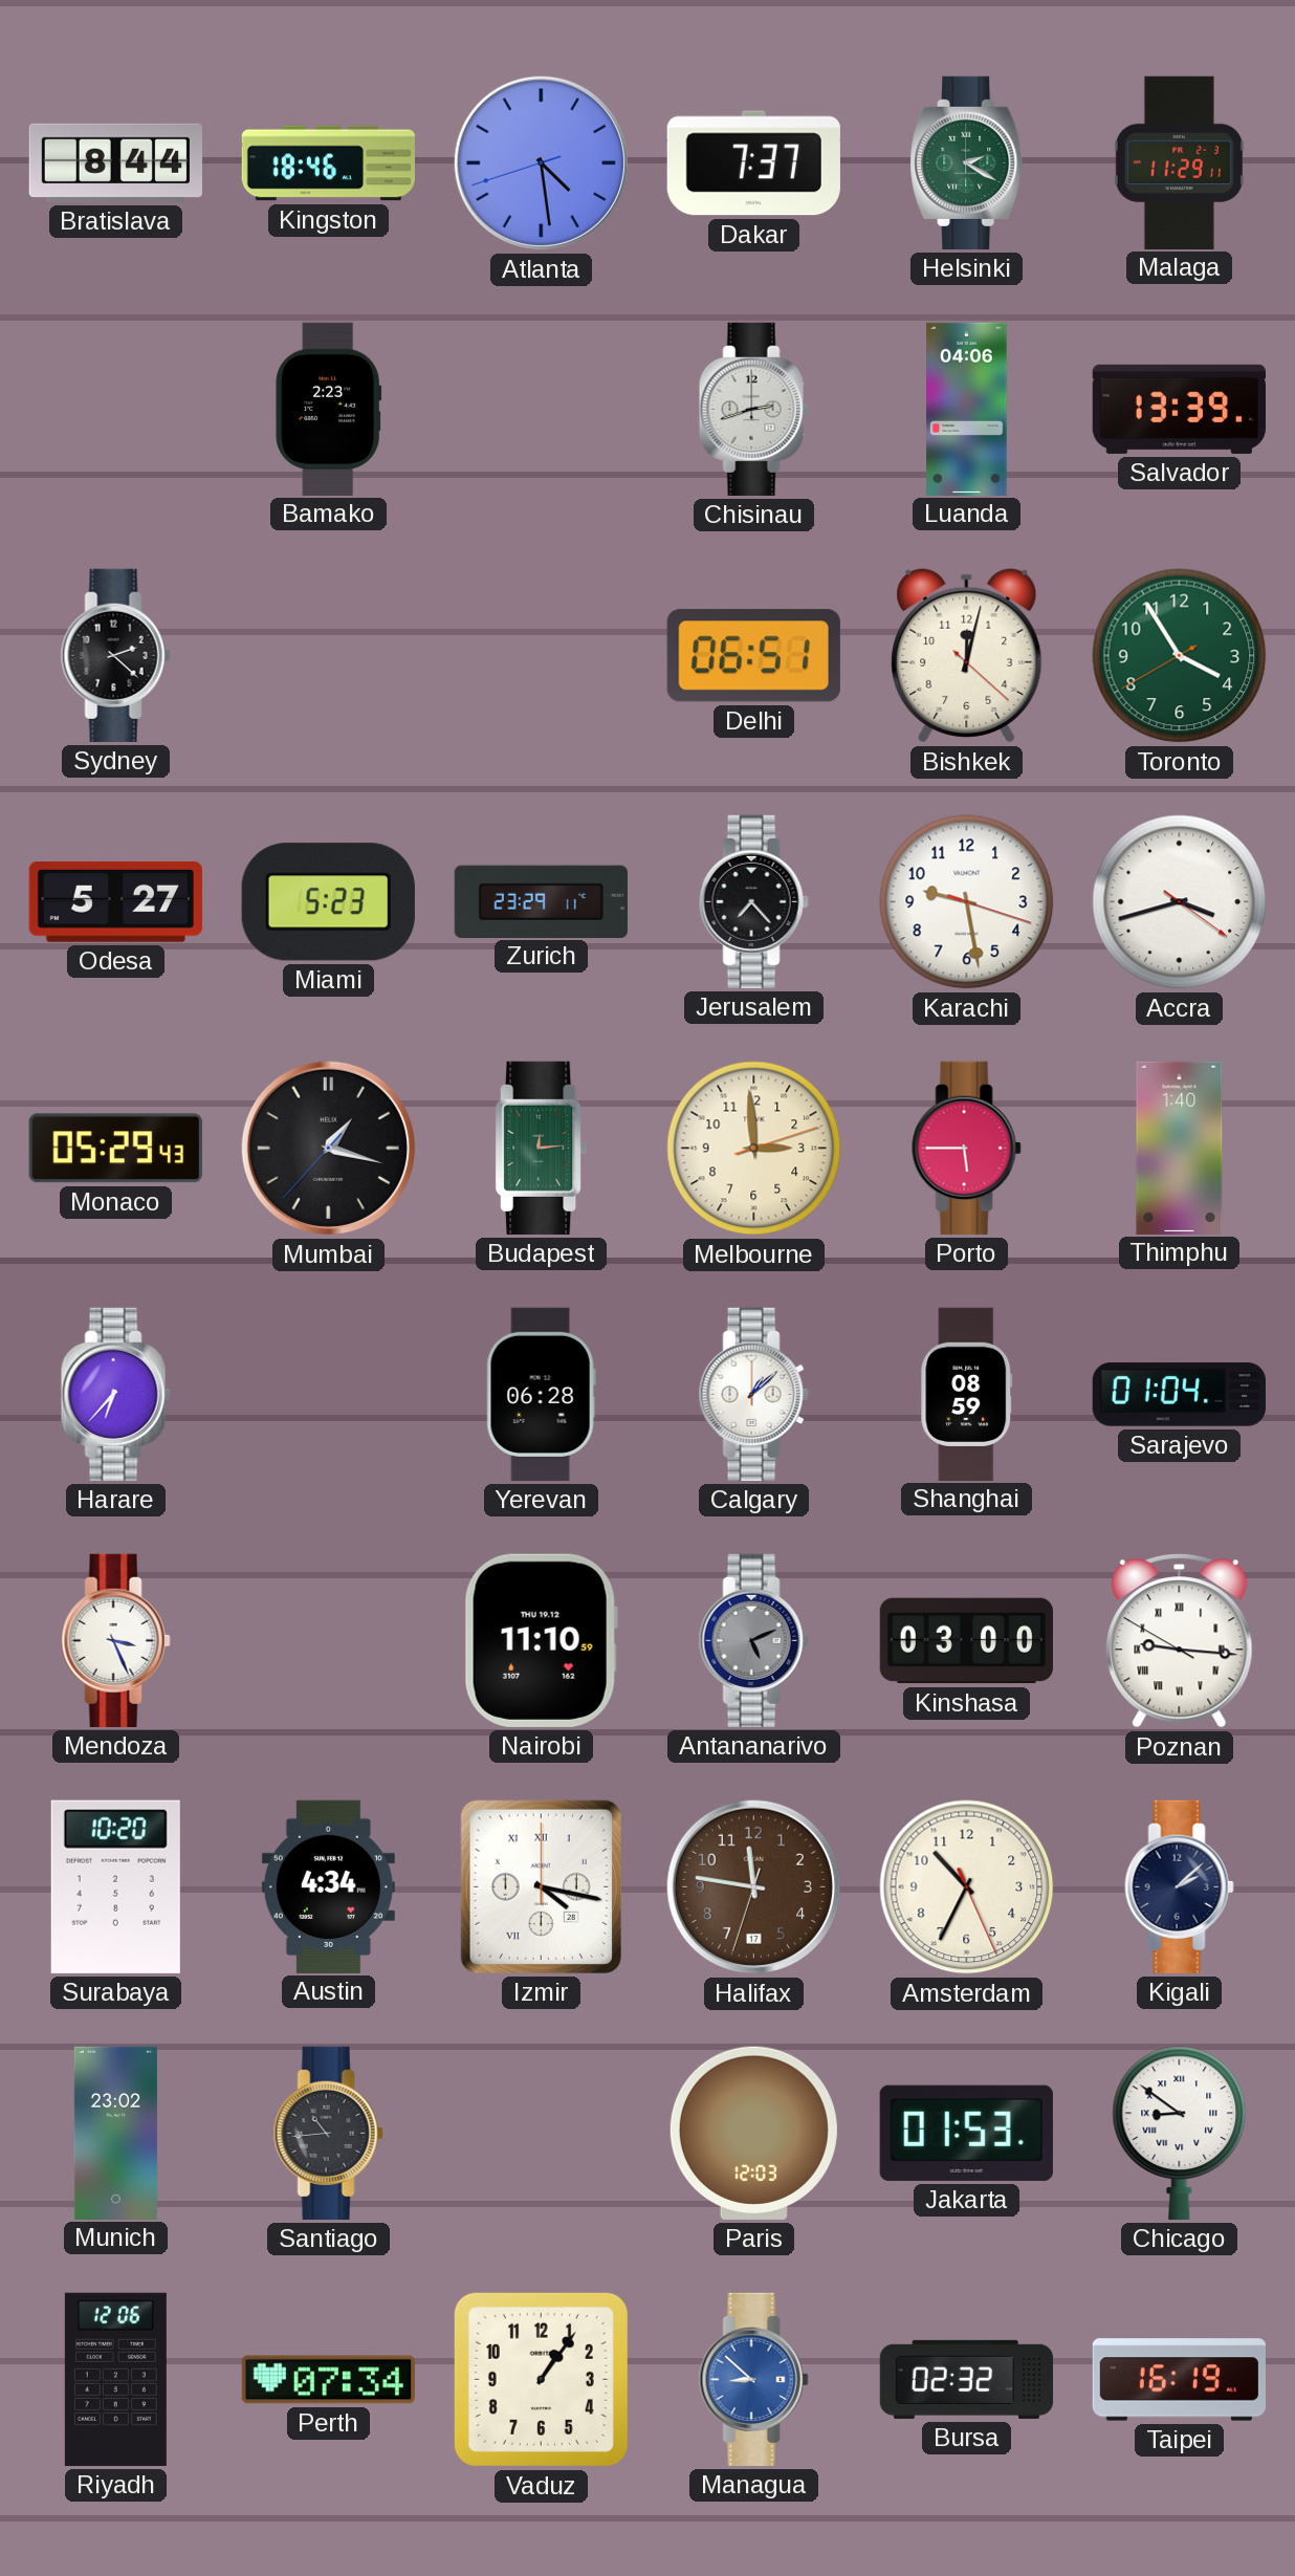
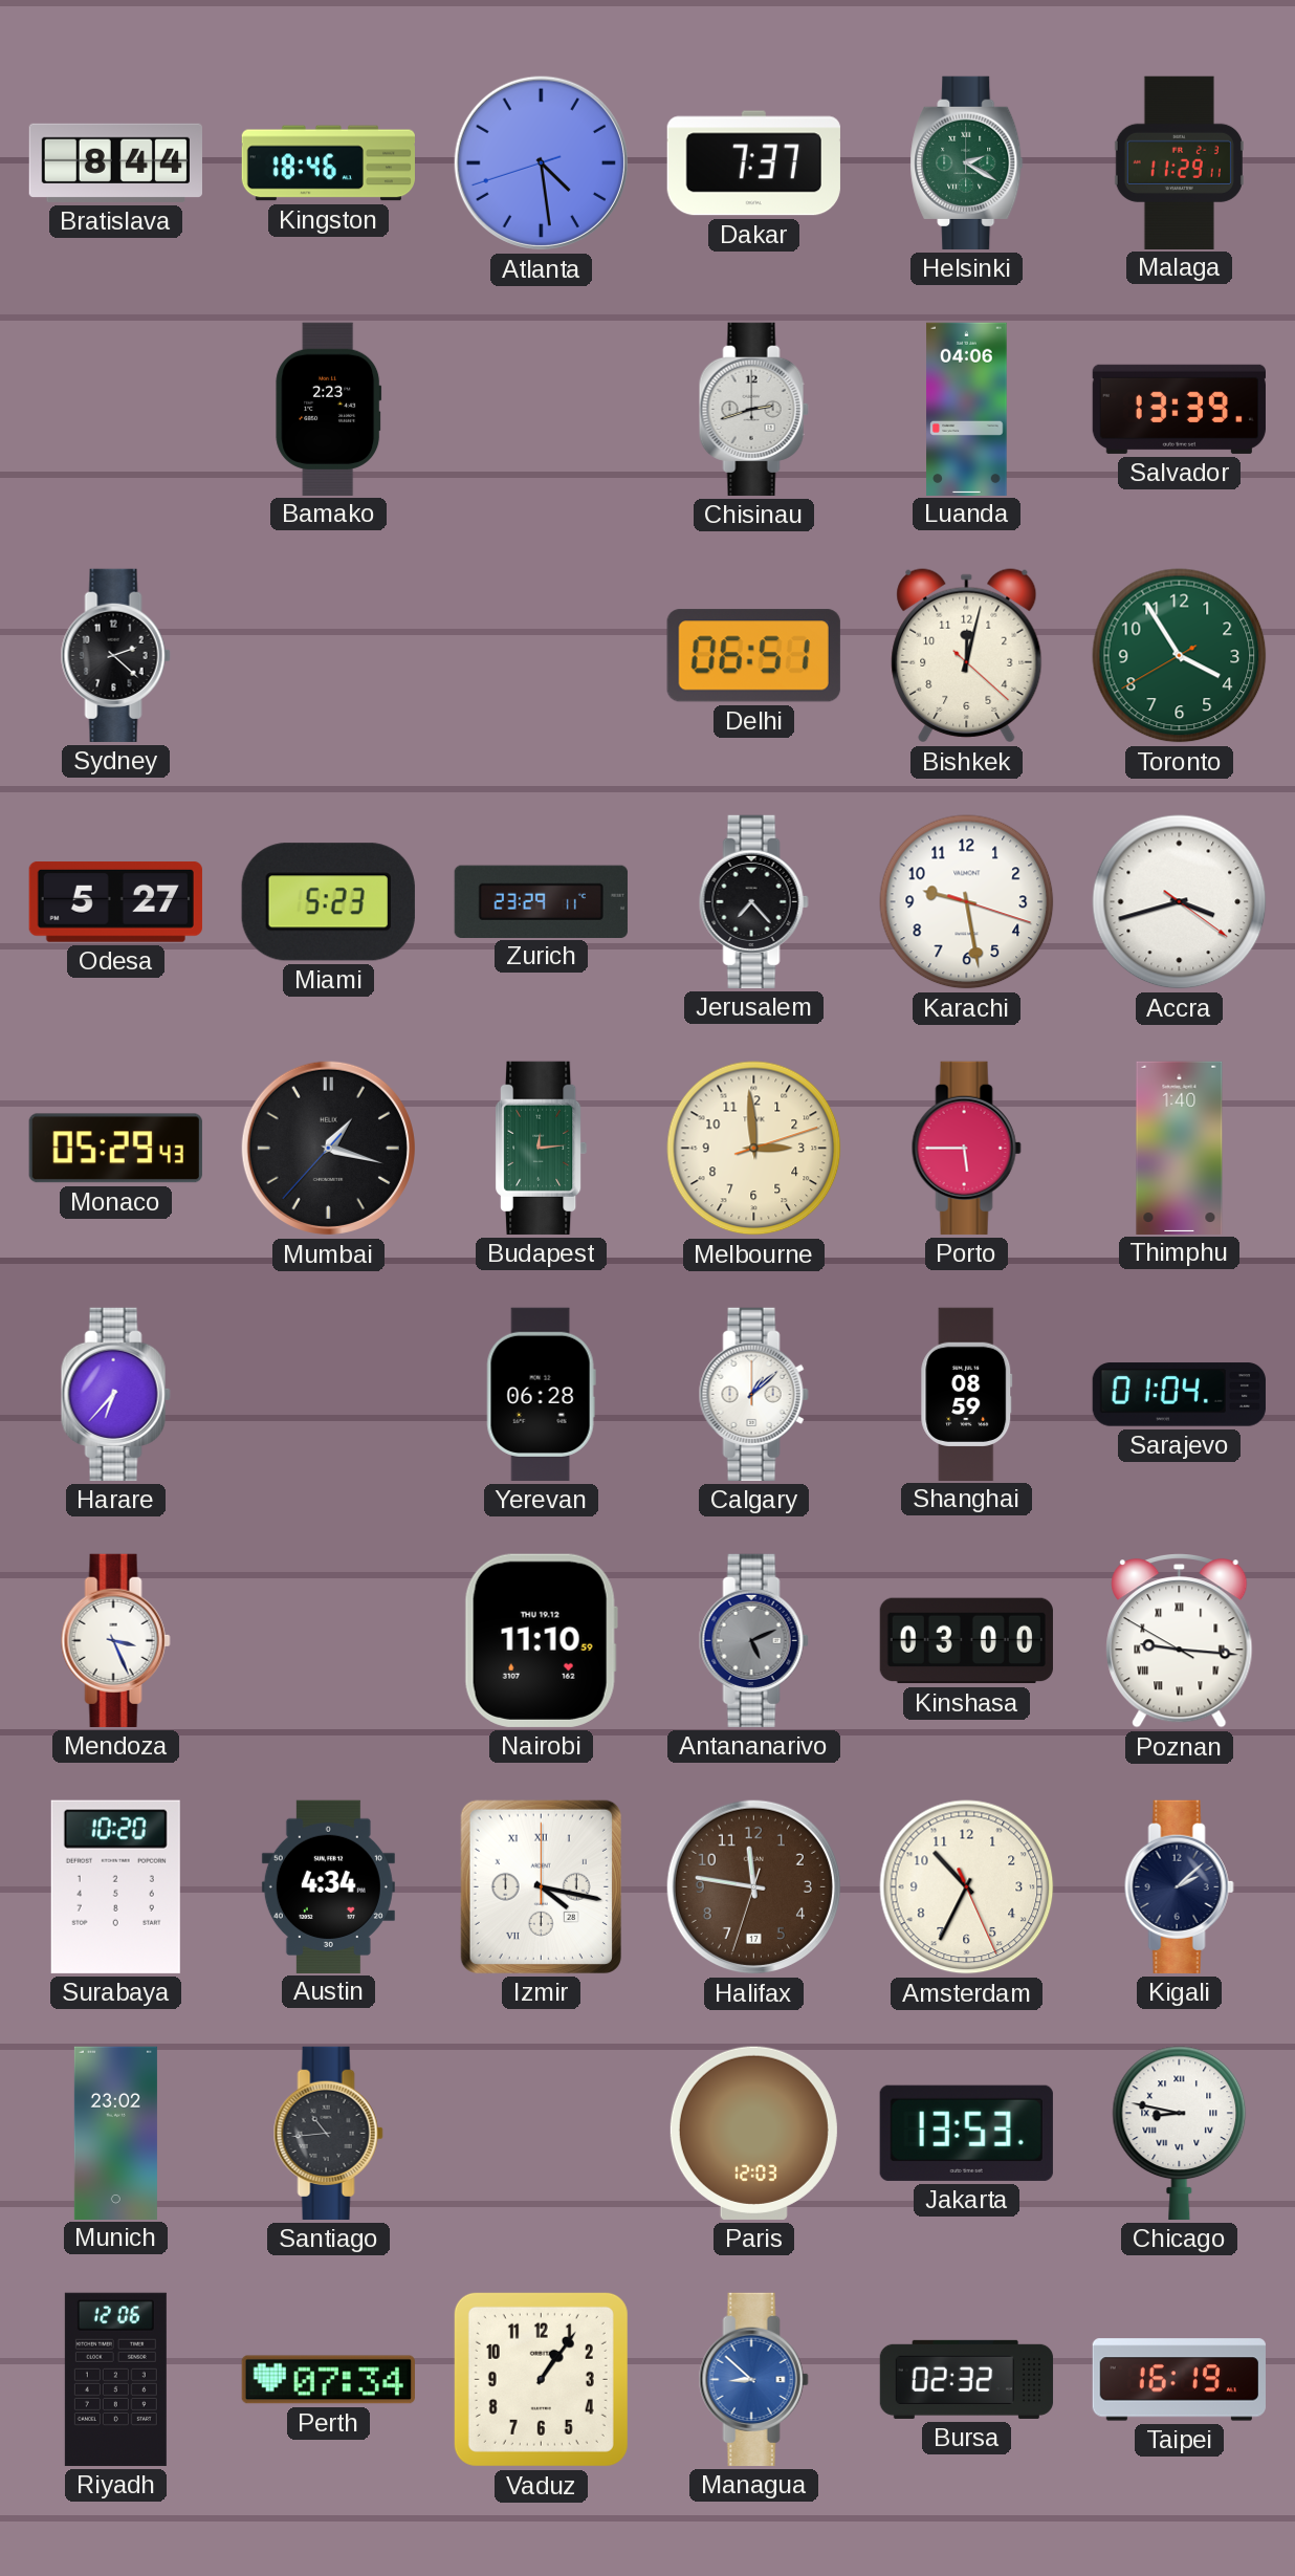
Jakarta: 01:53 -> 13:53
Chicago: 8:51 -> 8:47
